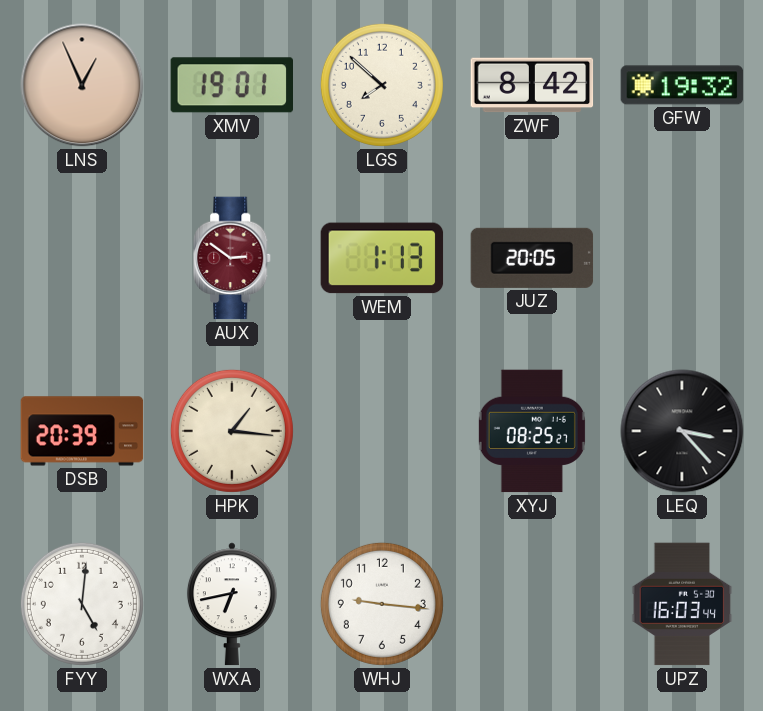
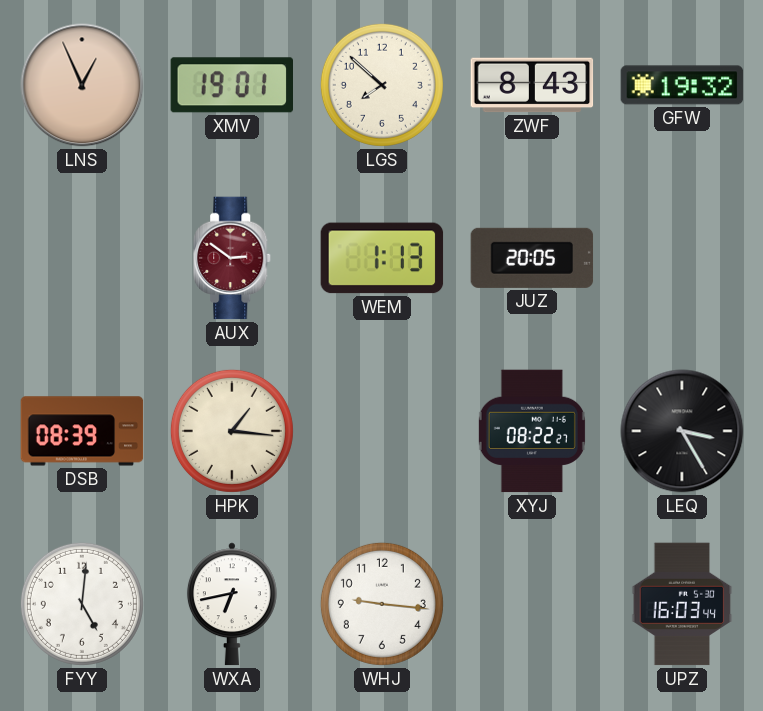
ZWF: 8:42 -> 8:43
DSB: 20:39 -> 08:39
XYJ: 08:25 -> 08:22
LEQ: 3:23 -> 3:25
